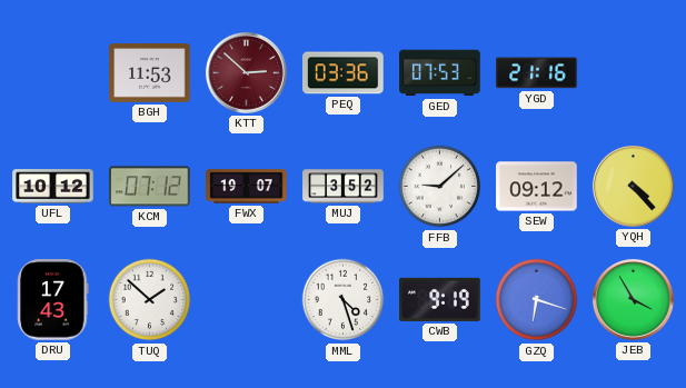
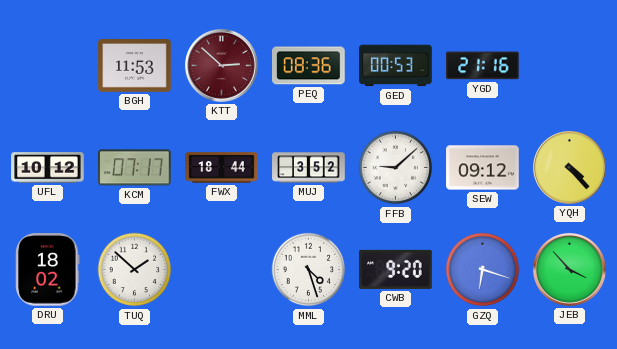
PEQ: 03:36 -> 08:36
GED: 07:53 -> 00:53
KCM: 07:12 -> 07:17
FWX: 19:07 -> 18:44
DRU: 17:43 -> 18:02
CWB: 9:19 -> 9:20
JEB: 3:55 -> 3:53
